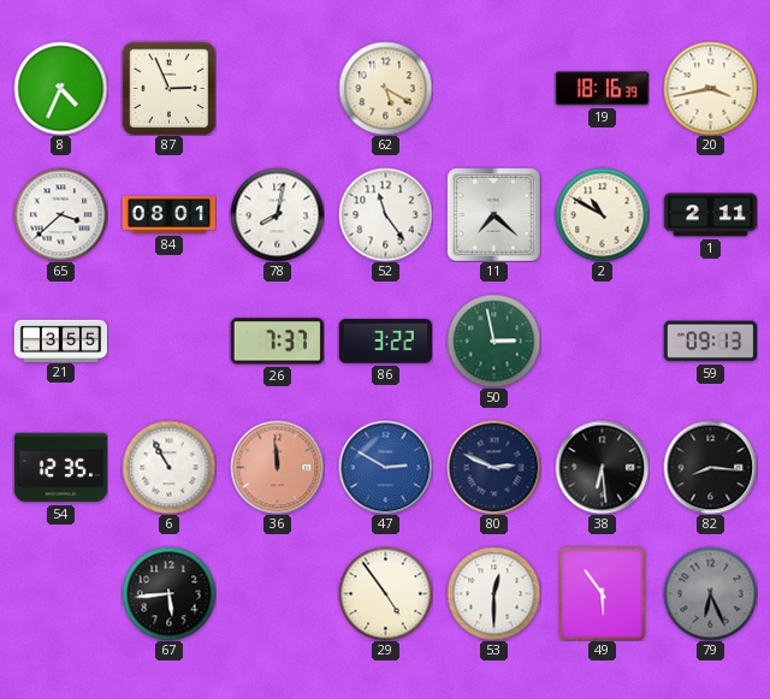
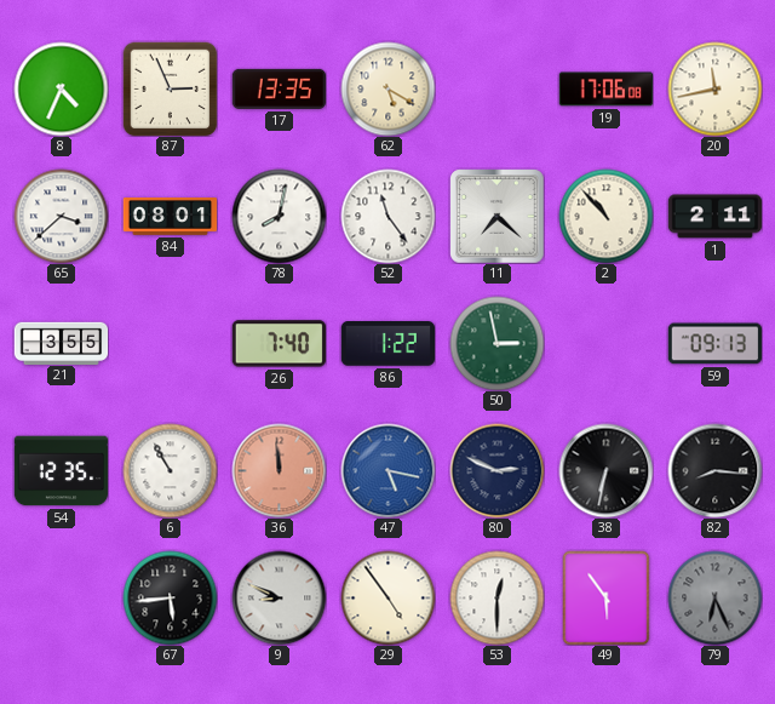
17: none -> 13:35
19: 18:16 -> 17:06
20: 3:43 -> 11:43
2: 10:50 -> 10:53
26: 7:37 -> 7:40
86: 3:22 -> 1:22
47: 2:50 -> 5:17
38: 6:29 -> 6:32
9: none -> 8:49
